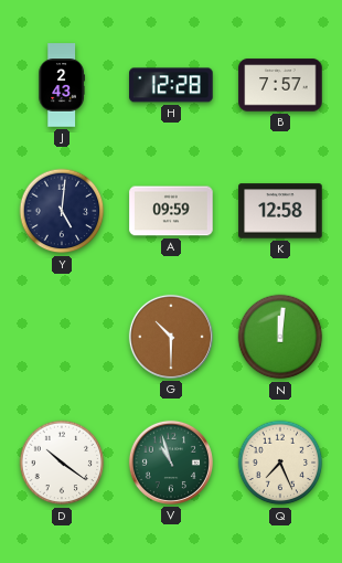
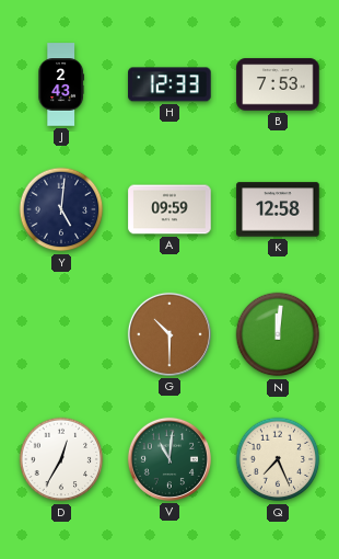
H: 12:28 -> 12:33
B: 7:57 -> 7:53
D: 10:21 -> 12:35
V: 10:57 -> 11:01
